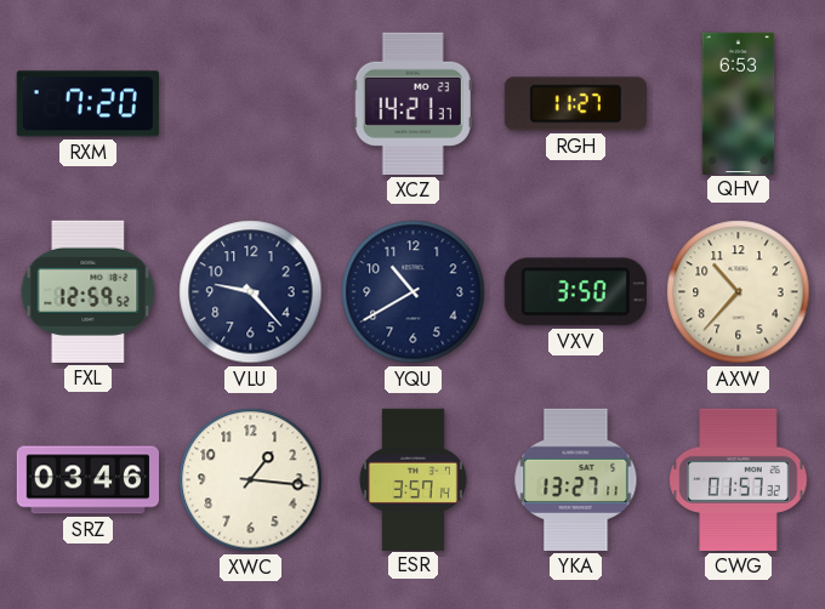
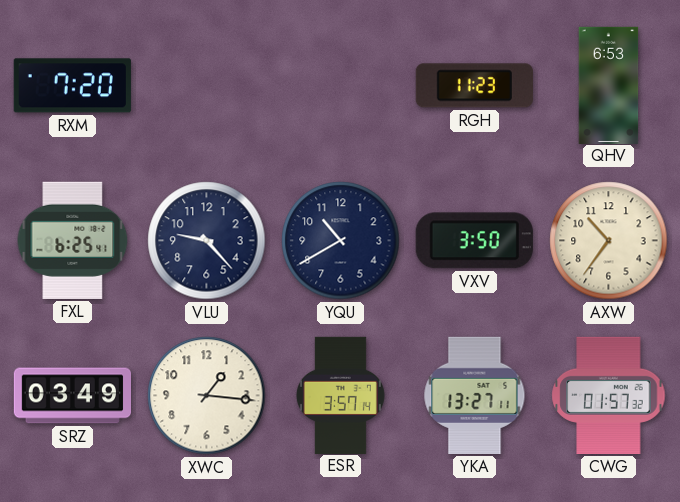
XCZ: 14:21 -> none
RGH: 11:27 -> 11:23
FXL: 12:59 -> 6:25
AXW: 10:37 -> 10:36
SRZ: 03:46 -> 03:49
